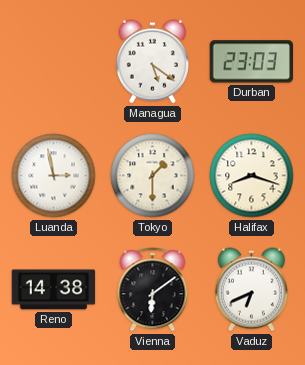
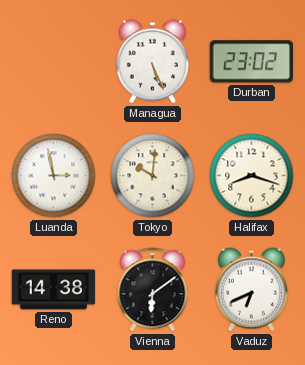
Managua: 5:21 -> 5:26
Durban: 23:03 -> 23:02
Tokyo: 1:30 -> 10:01
